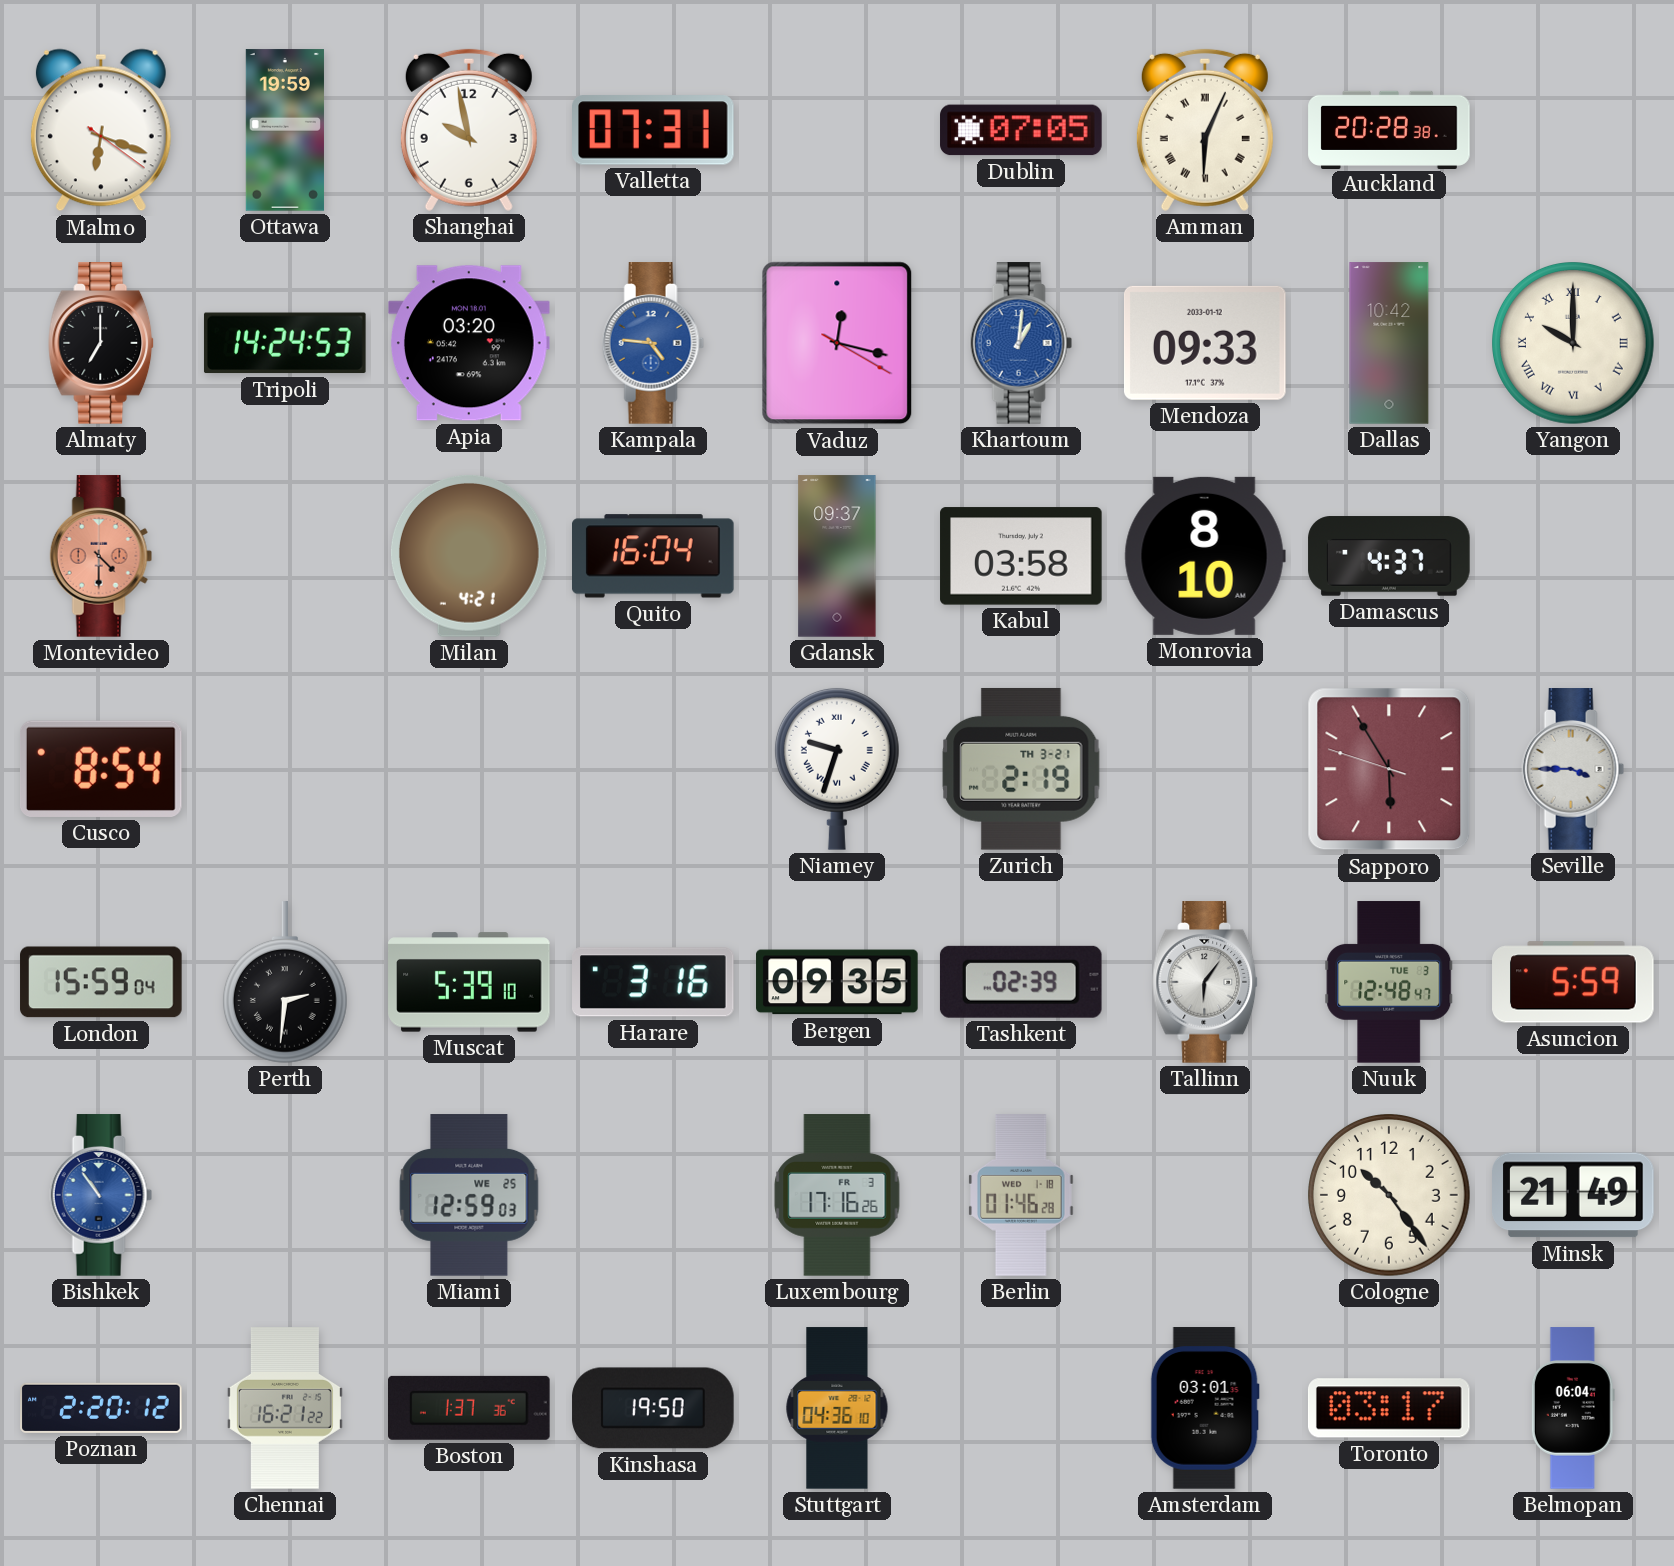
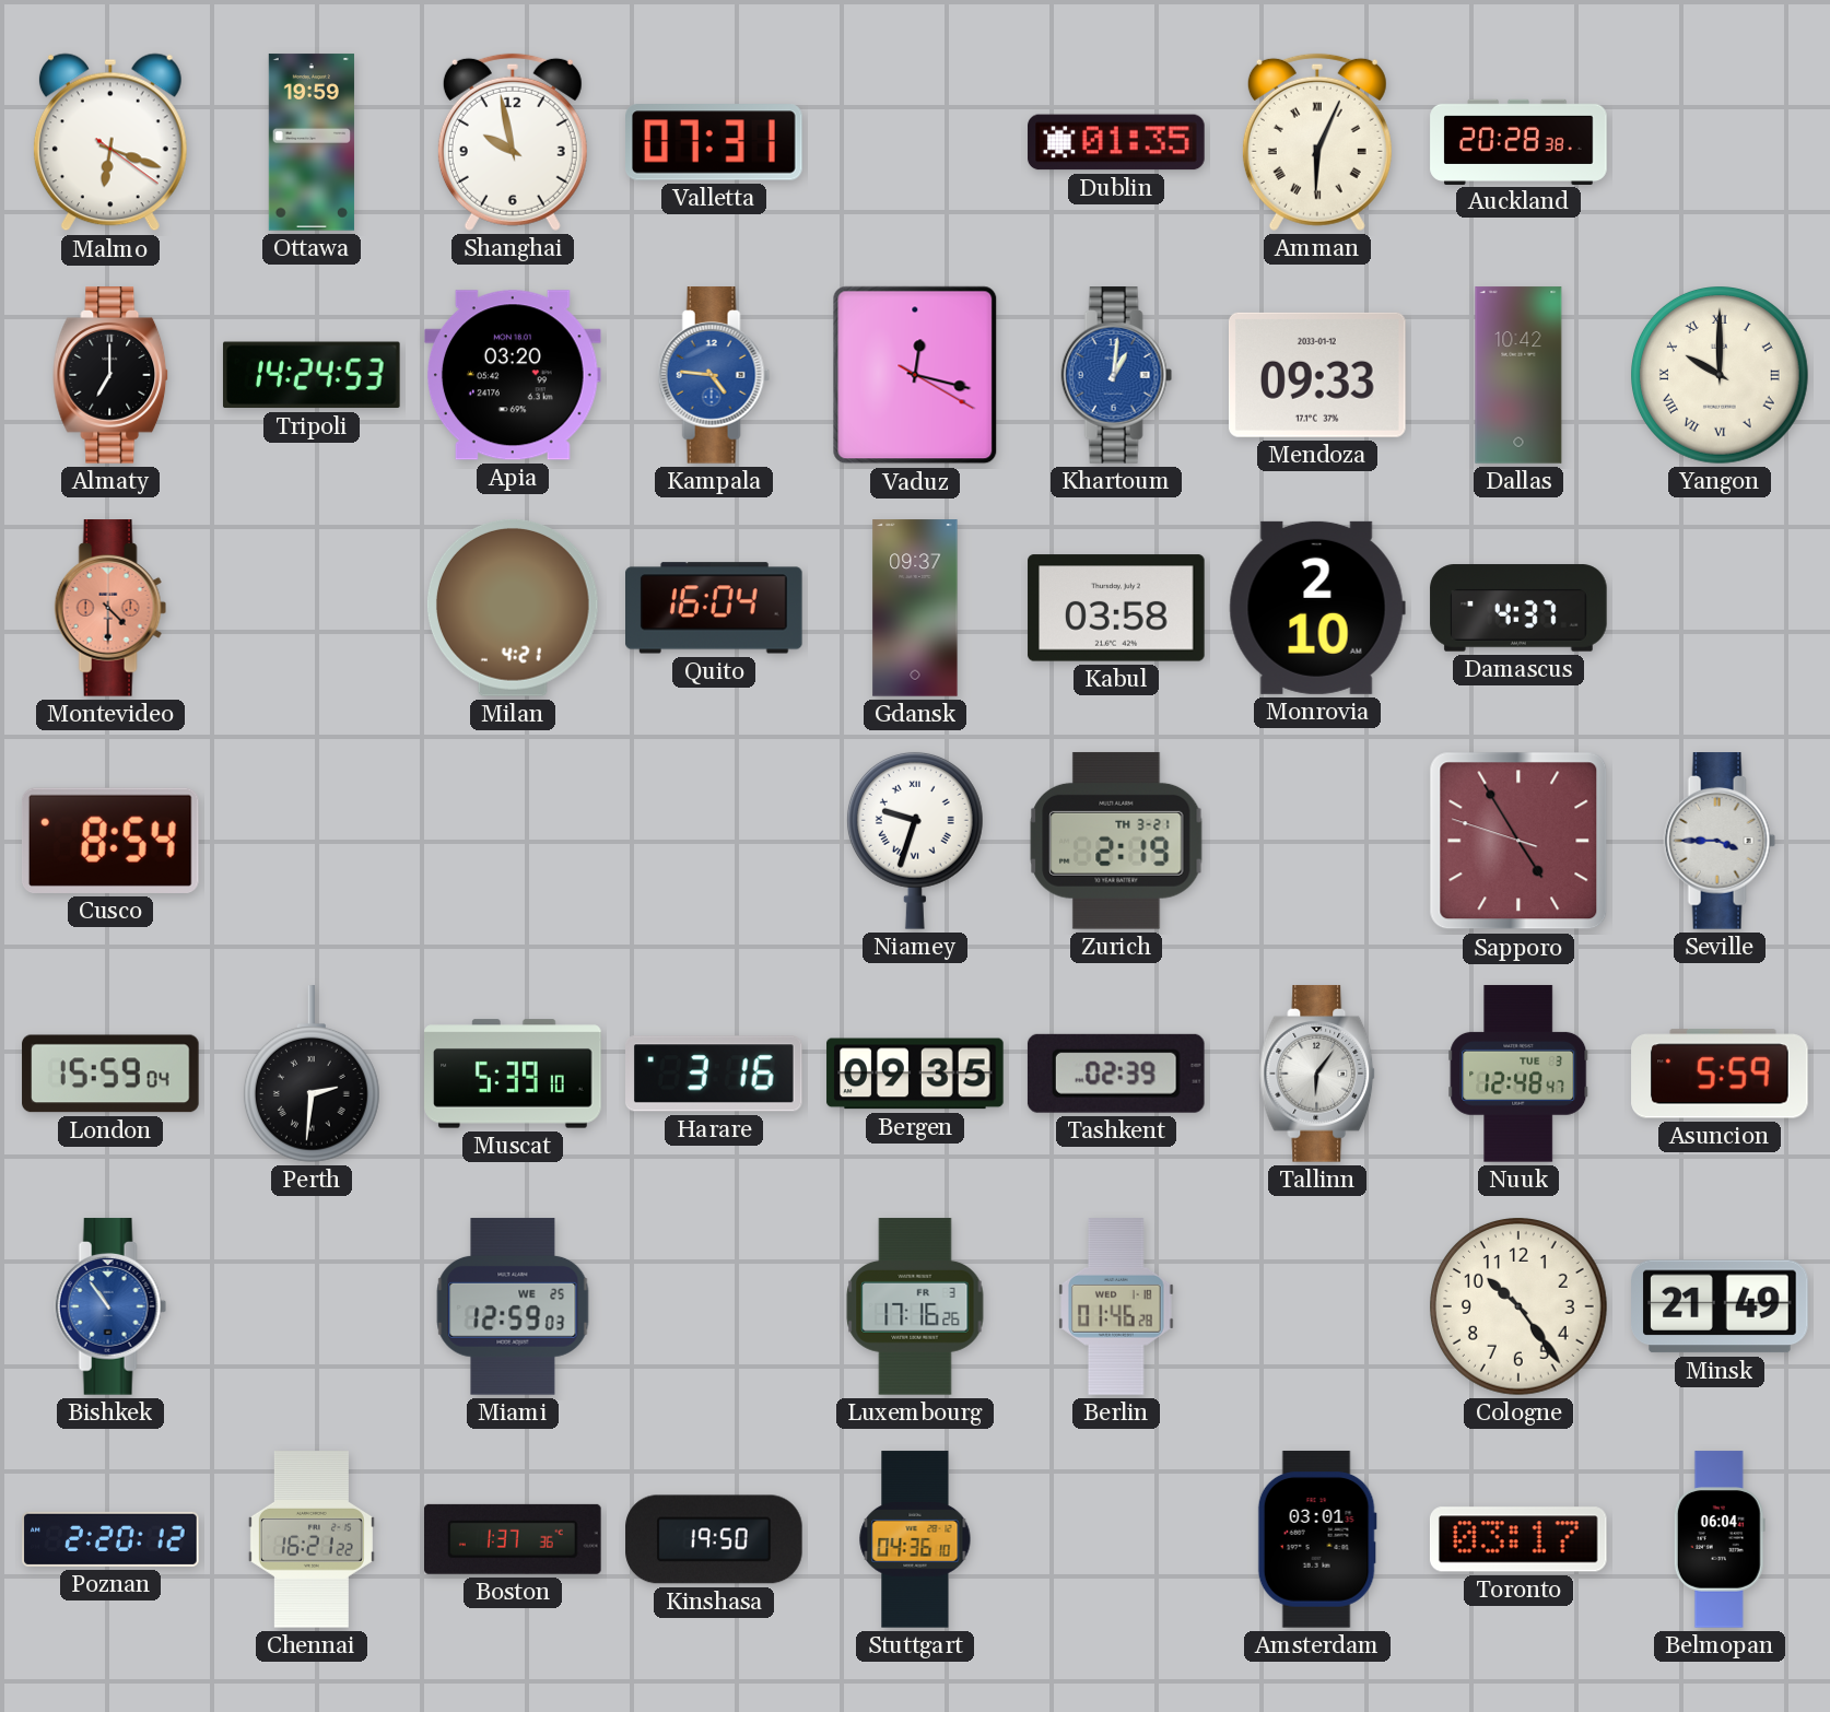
Dublin: 07:05 -> 01:35
Monrovia: 8:10 -> 2:10
Sapporo: 5:54 -> 4:54
